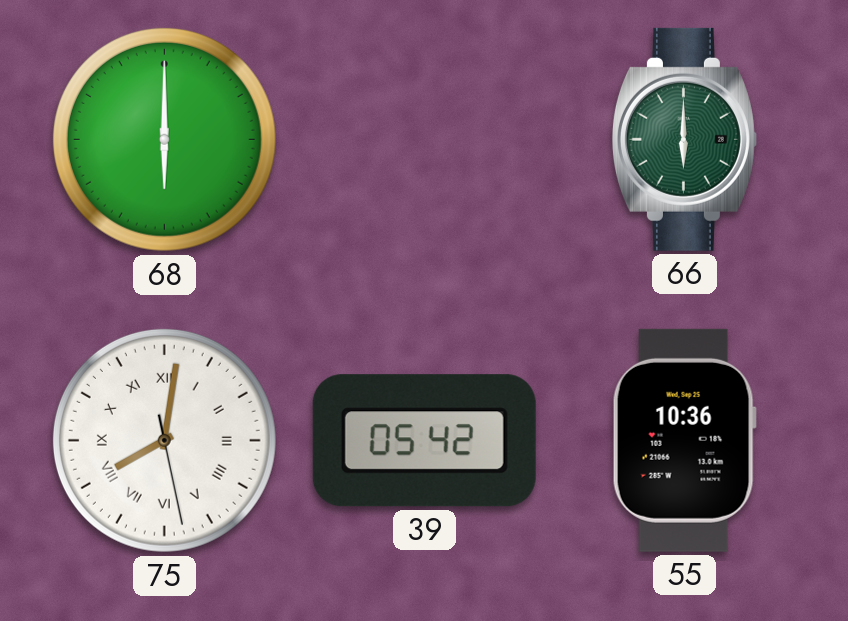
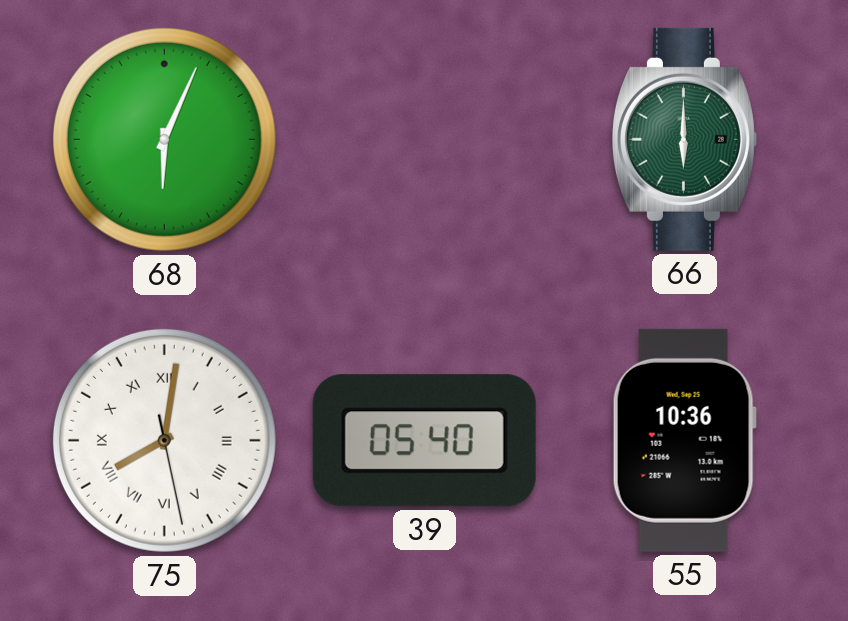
68: 6:00 -> 6:04
39: 05:42 -> 05:40
